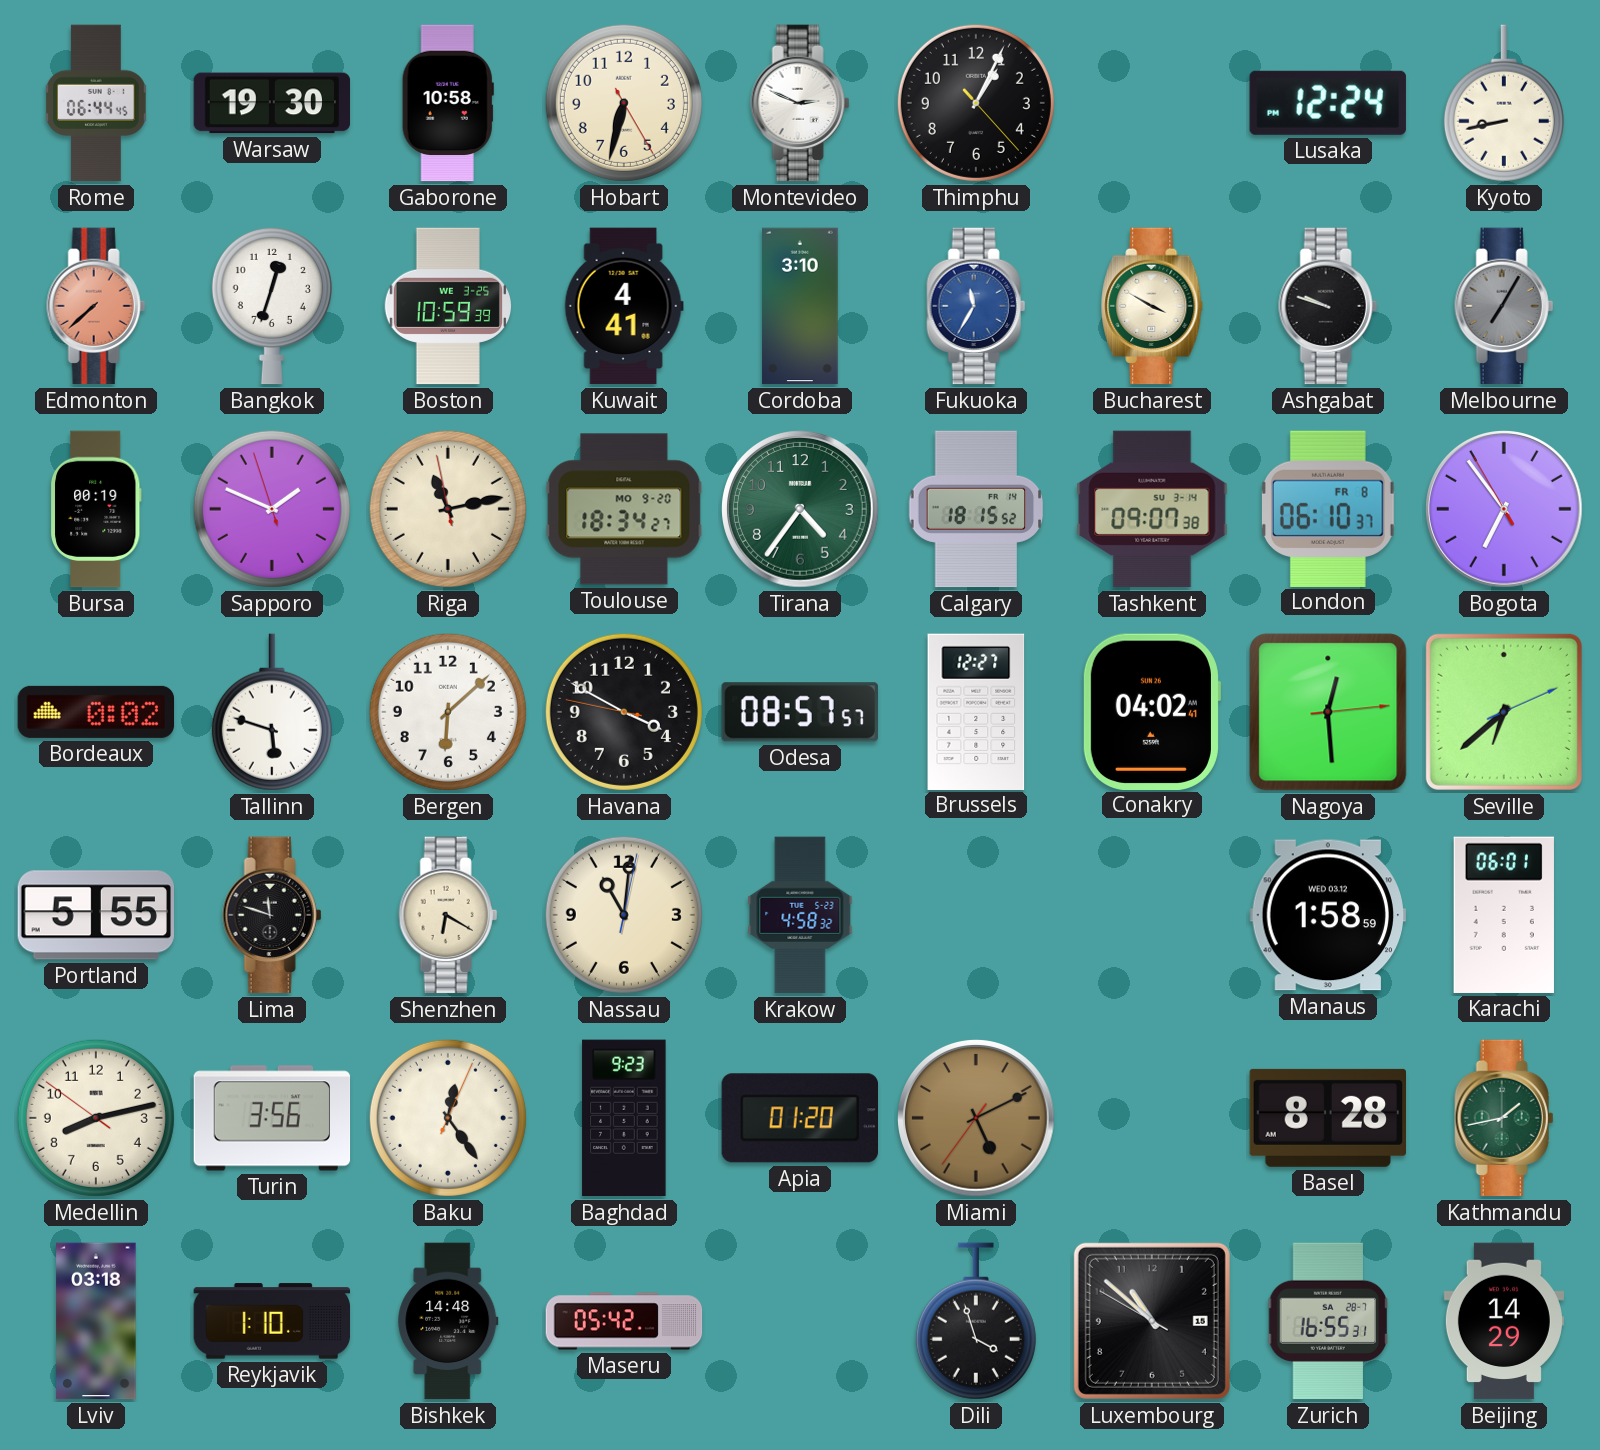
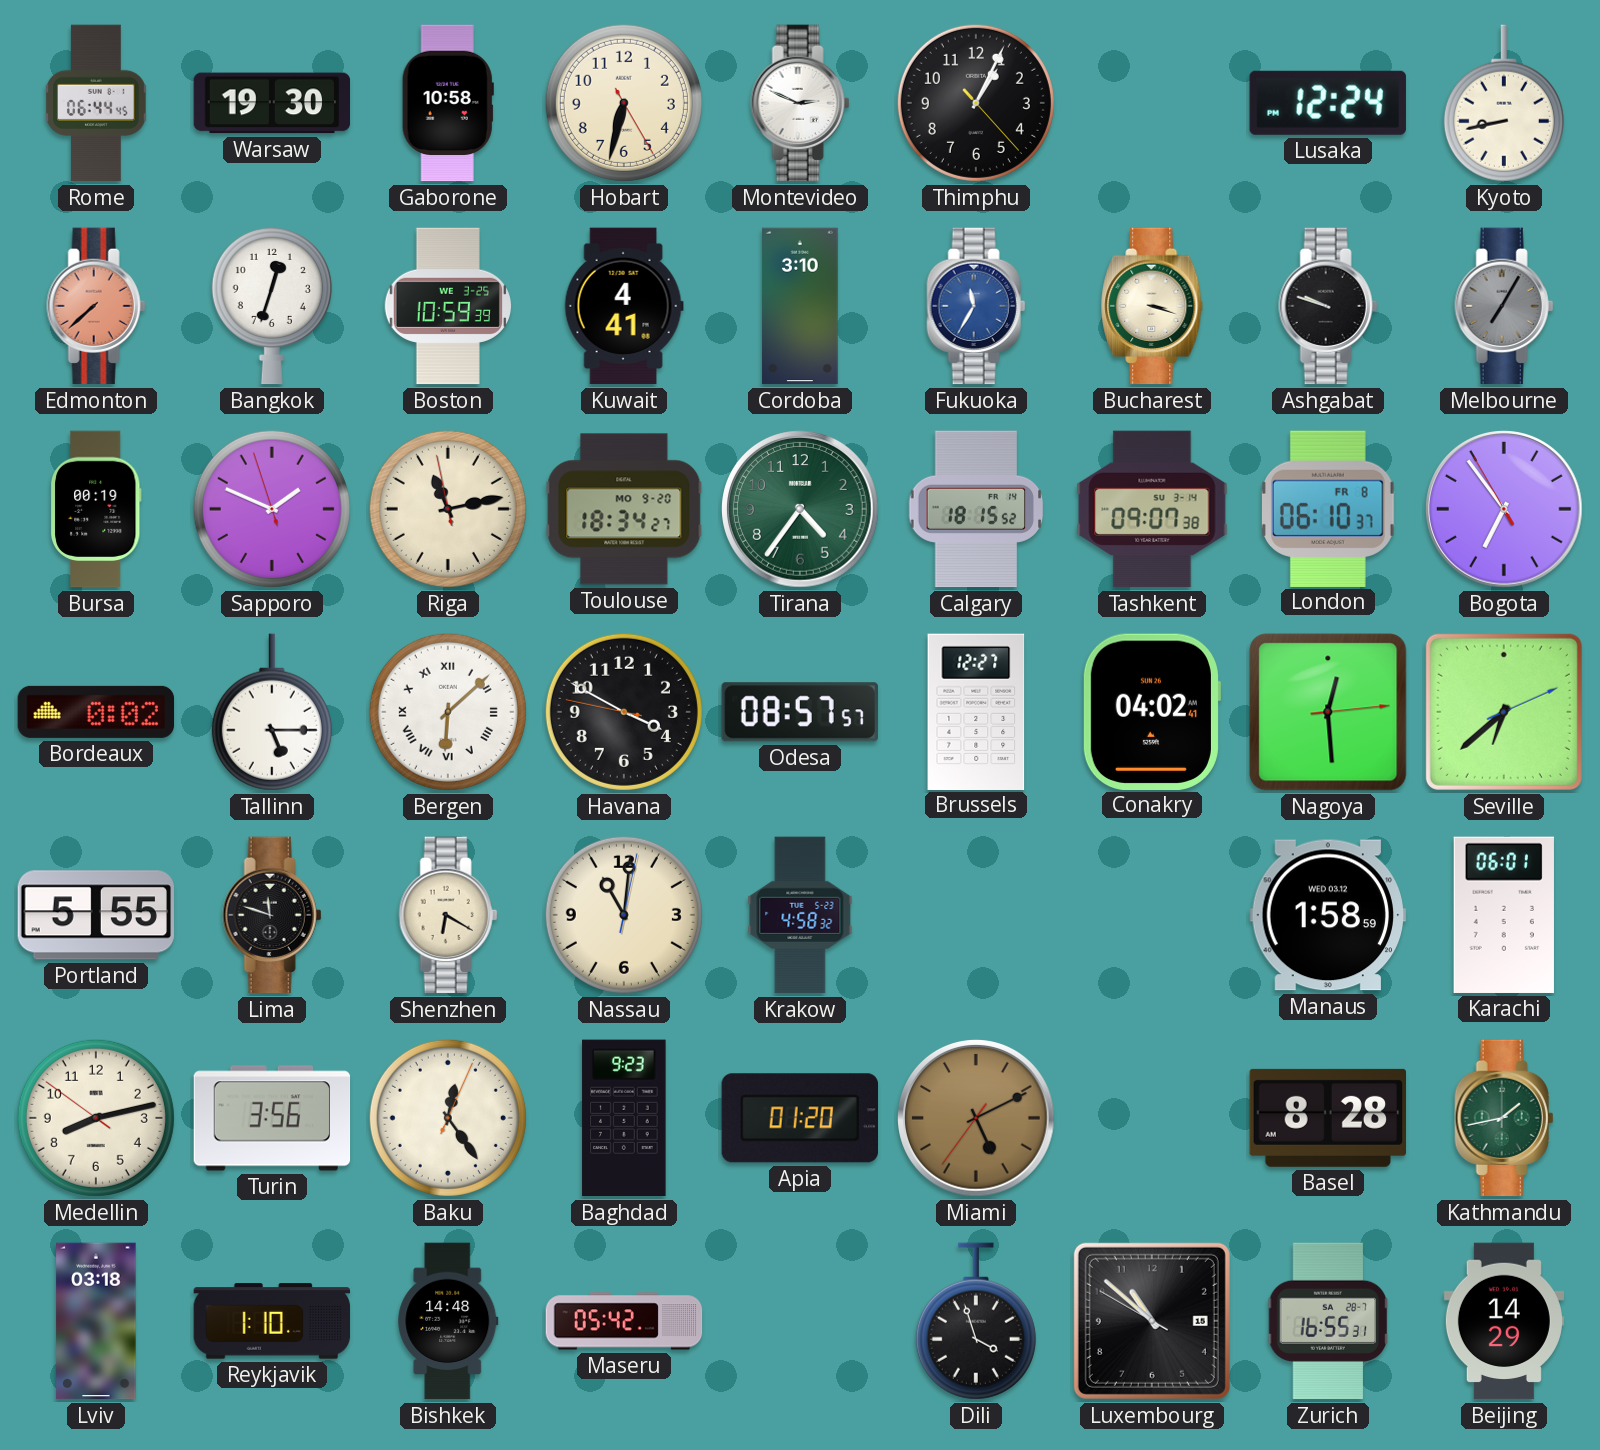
Bucharest: 3:50 -> 3:18
Tallinn: 5:48 -> 5:15
Bergen numerals: Arabic -> Roman
